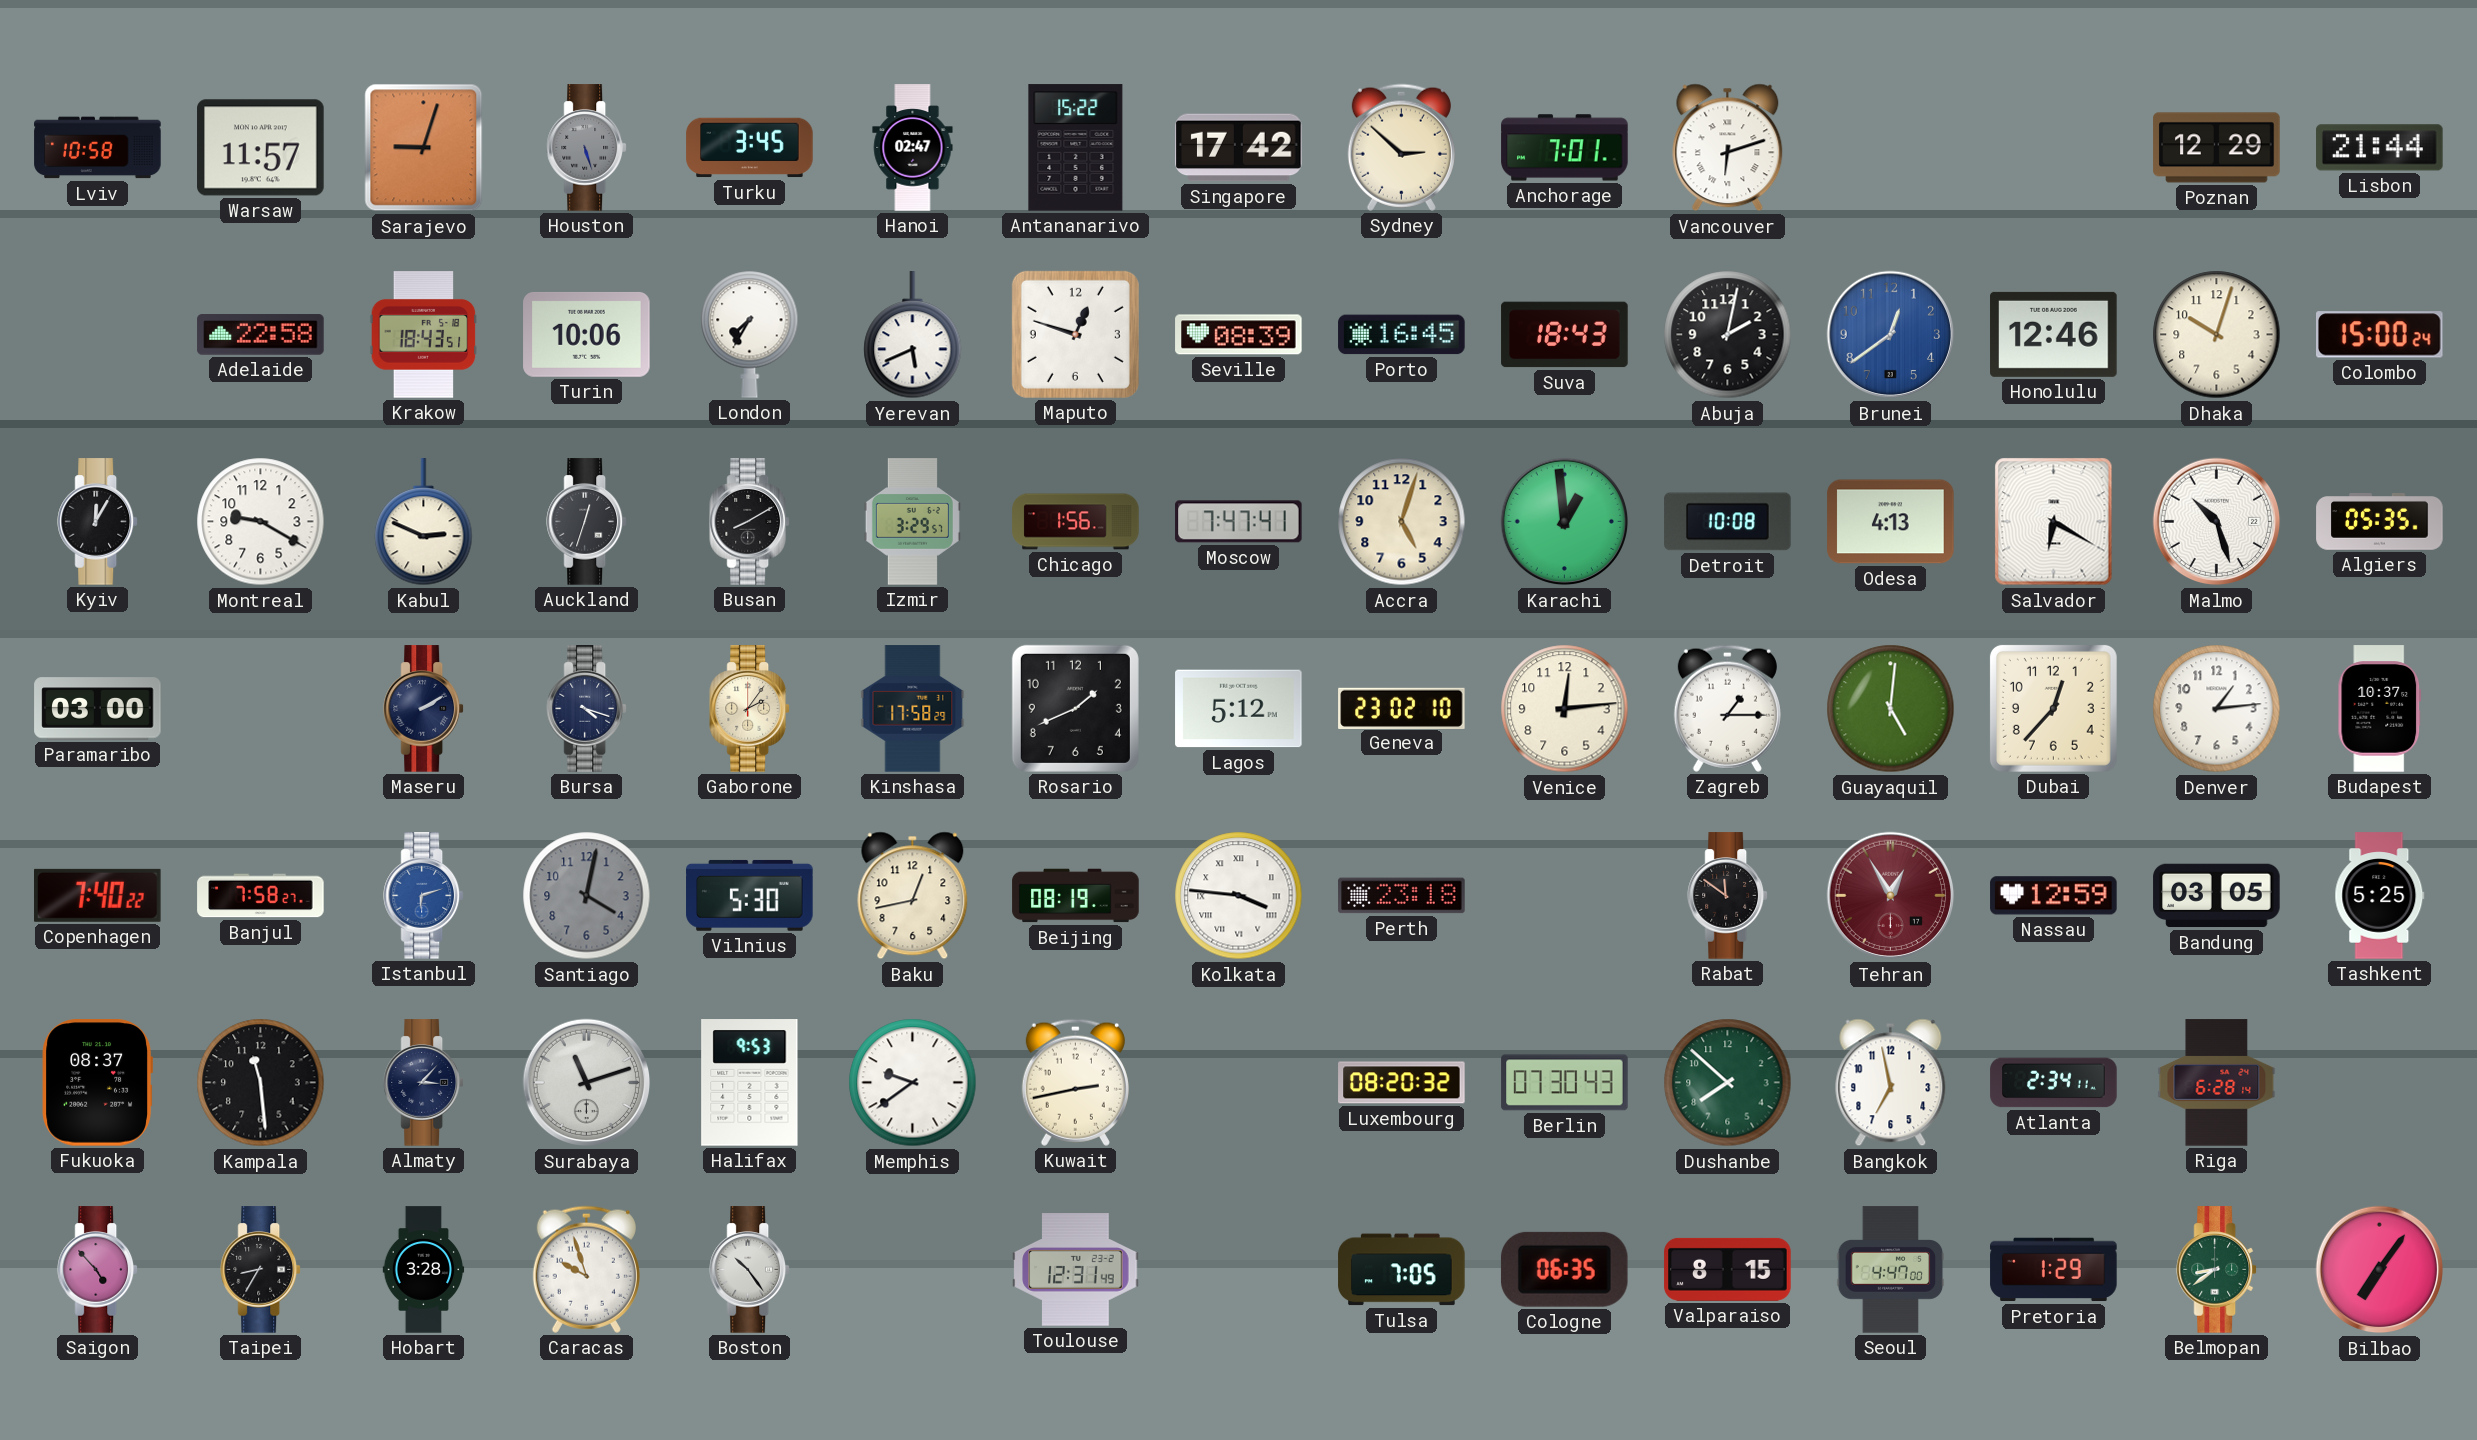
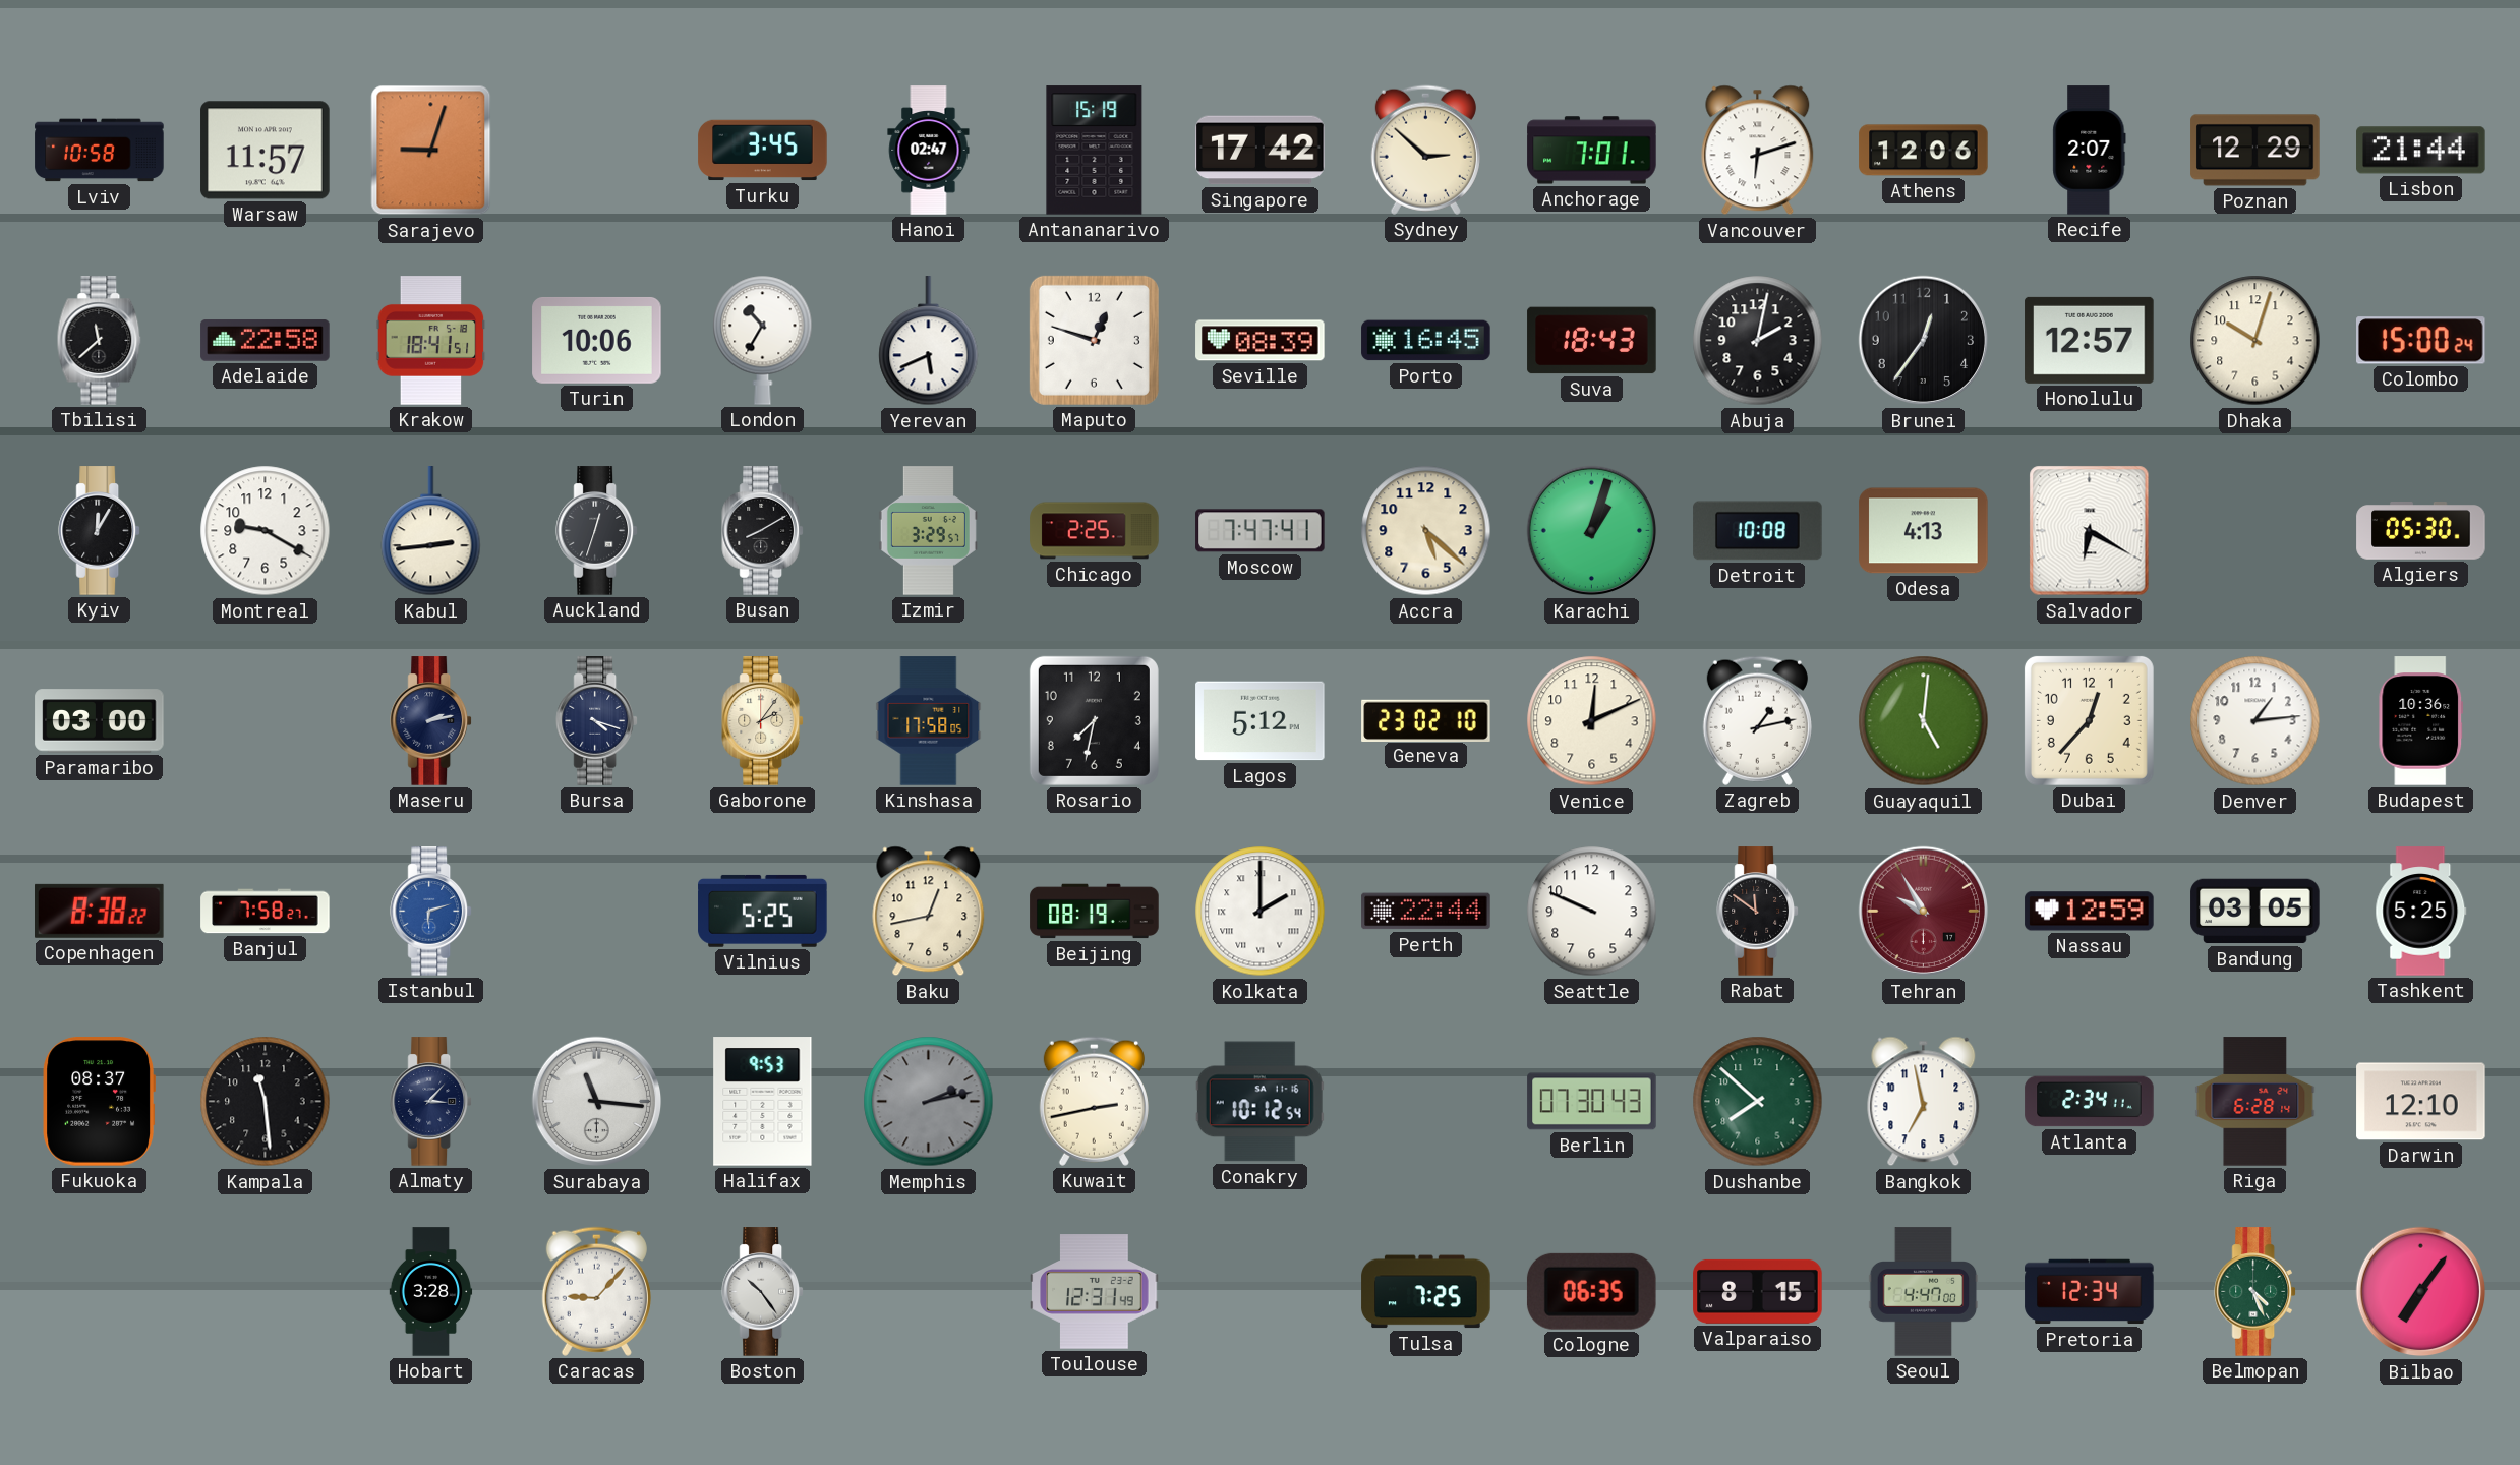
Houston: 5:27 -> none
Antananarivo: 15:22 -> 15:19
Athens: none -> 12:06
Recife: none -> 2:07
Tbilisi: none -> 11:38
Krakow: 18:43 -> 18:41
London: 7:35 -> 10:35
Brunei: 12:39 -> 12:36
Brunei dial: blue -> black
Honolulu: 12:46 -> 12:57
Kabul: 2:49 -> 2:44
Chicago: 1:56 -> 2:25
Accra: 5:03 -> 5:22
Karachi: 12:59 -> 1:03
Malmo: 10:27 -> none
Algiers: 05:35 -> 05:30
Maseru: 2:10 -> 2:13
Kinshasa: 17:58:29 -> 17:58:05
Rosario: 1:41 -> 7:32
Venice: 12:14 -> 12:11
Zagreb: 1:15 -> 1:13
Budapest: 10:37 -> 10:36
Copenhagen: 7:40 -> 8:38
Santiago: 4:02 -> none
Vilnius: 5:30 -> 5:25
Kolkata: 3:46 -> 2:00
Perth: 23:18 -> 22:44
Seattle: none -> 9:49
Tehran: 12:55 -> 9:55
Surabaya: 11:12 -> 11:16
Memphis: 9:39 -> 2:13
Memphis dial: white -> grey
Conakry: none -> 10:12
Luxembourg: 08:20 -> none
Darwin: none -> 12:10
Saigon: 4:53 -> none
Taipei: 8:35 -> none
Caracas: 9:57 -> 9:07
Tulsa: 7:05 -> 7:25
Pretoria: 1:29 -> 12:34
Belmopan: 8:39 -> 4:26
